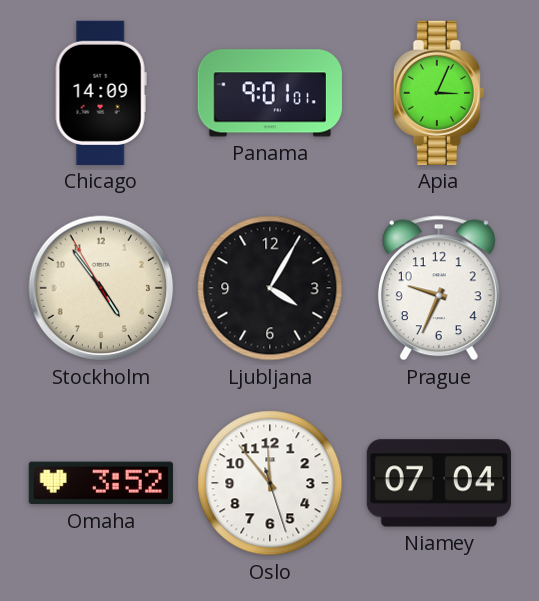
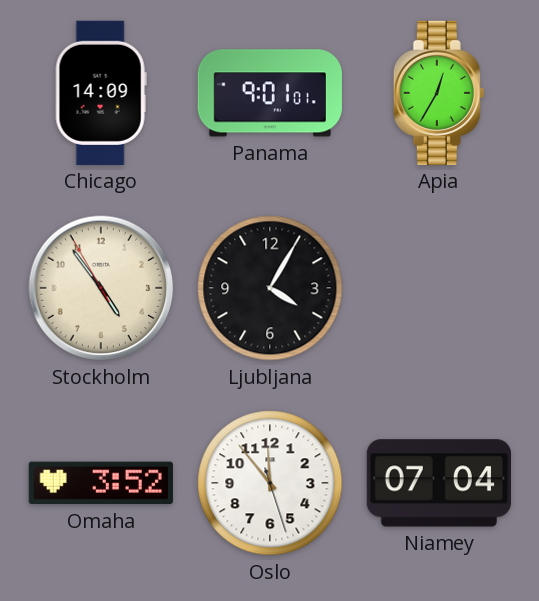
Apia: 3:04 -> 12:35
Prague: 9:34 -> none
